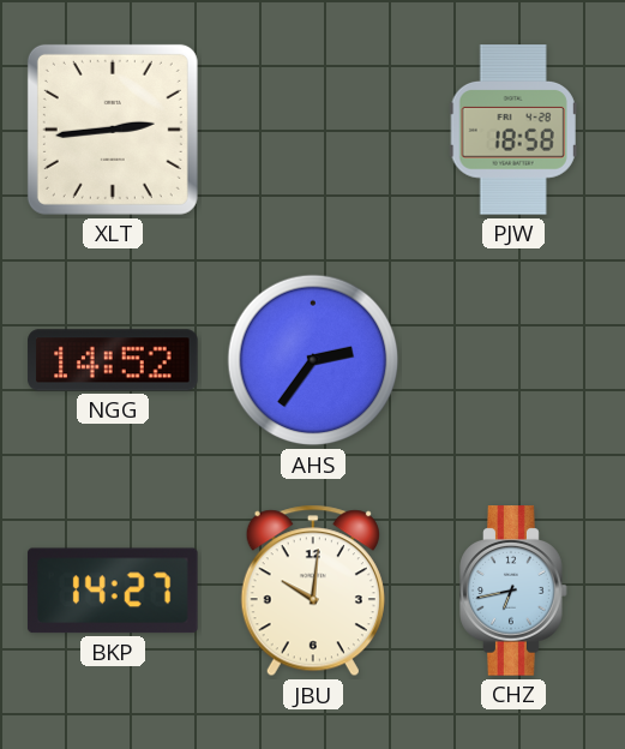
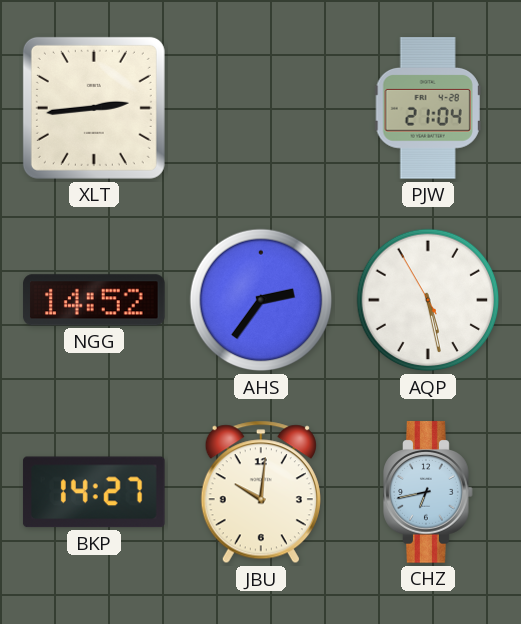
PJW: 18:58 -> 21:04
AQP: none -> 5:27
